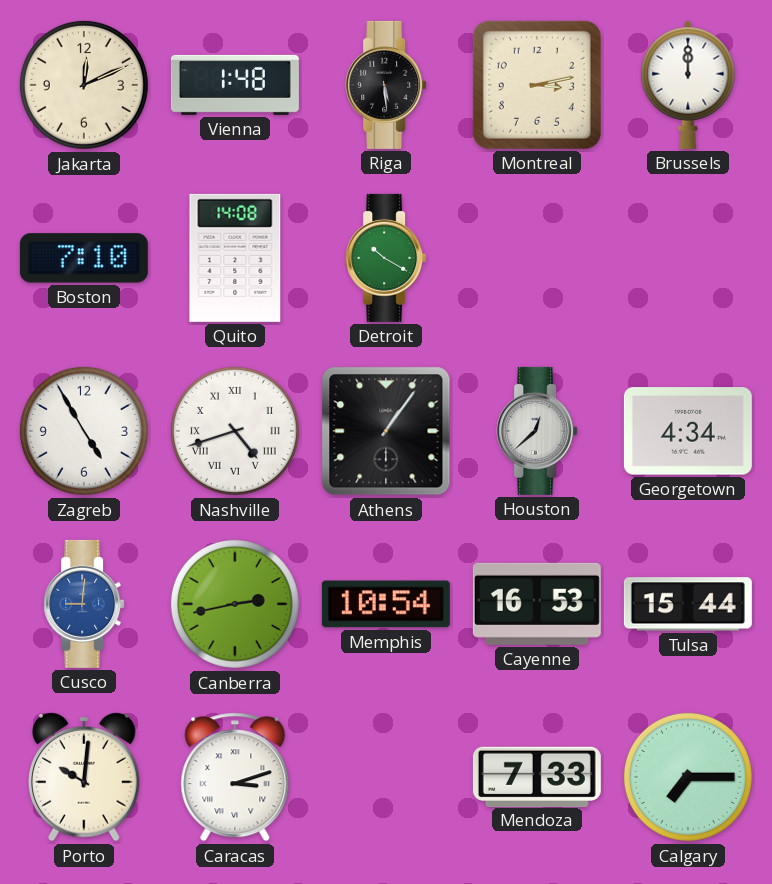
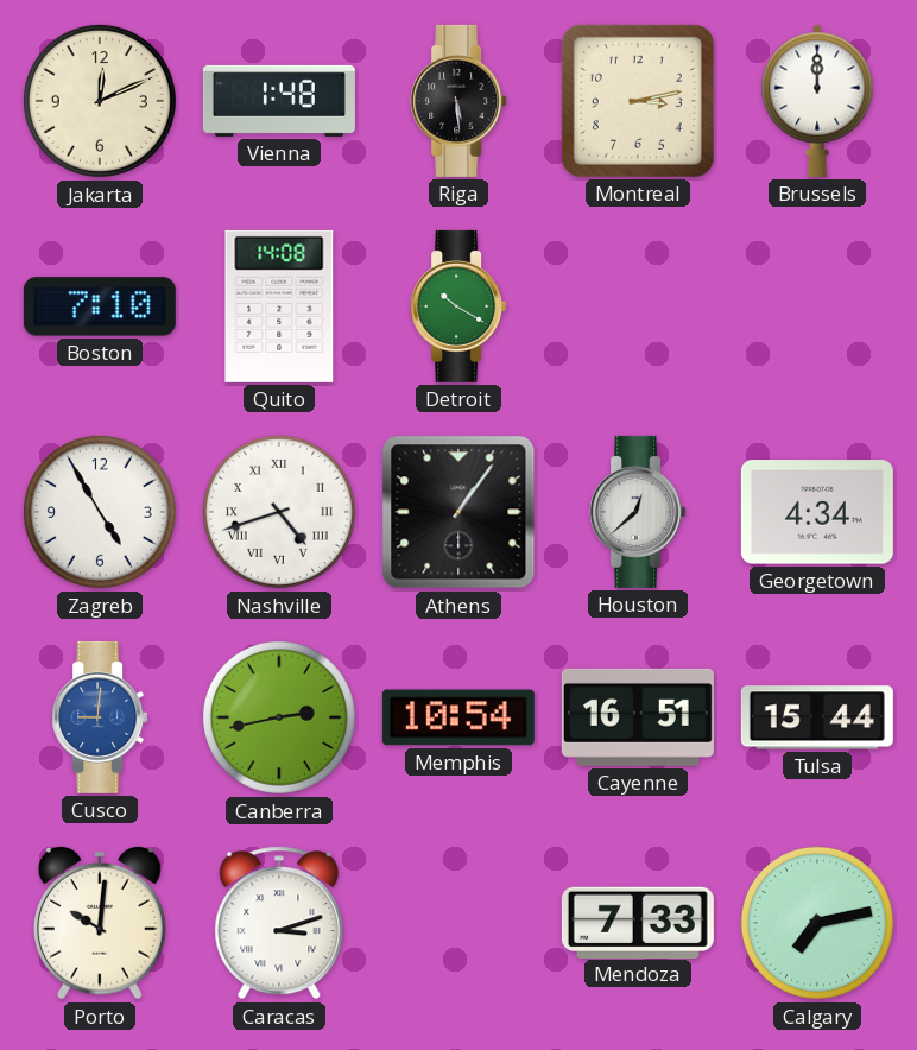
Cayenne: 16:53 -> 16:51
Calgary: 7:15 -> 7:13
